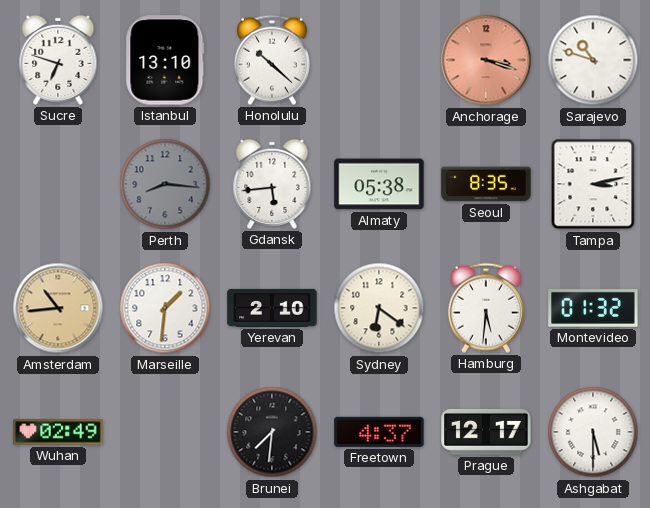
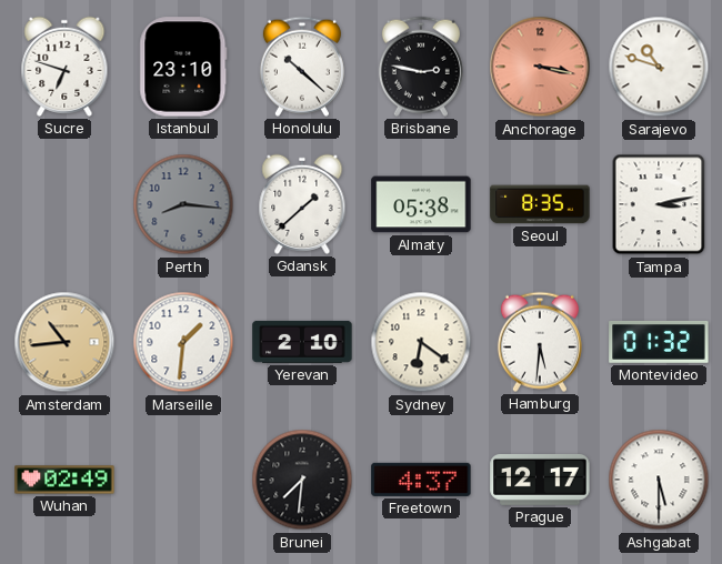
Istanbul: 13:10 -> 23:10
Brisbane: none -> 2:47
Anchorage: 3:18 -> 3:17
Gdansk: 5:44 -> 1:38
